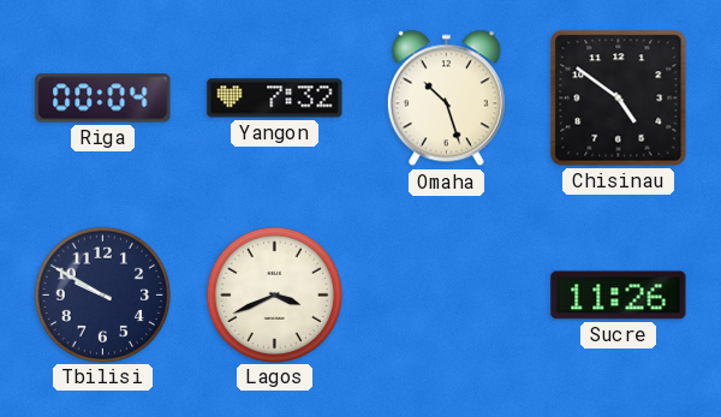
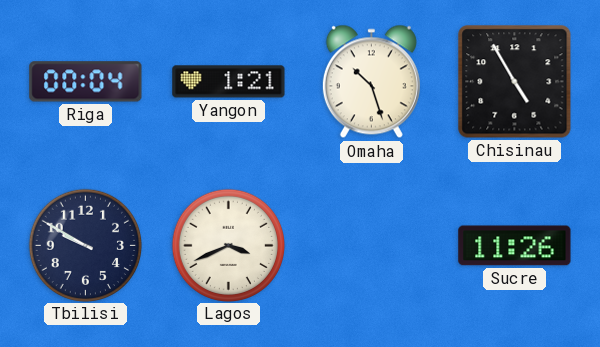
Yangon: 7:32 -> 1:21
Chisinau: 4:51 -> 4:55
